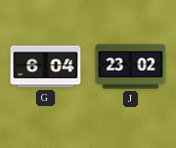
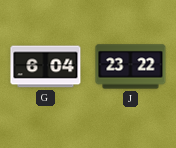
J: 23:02 -> 23:22
